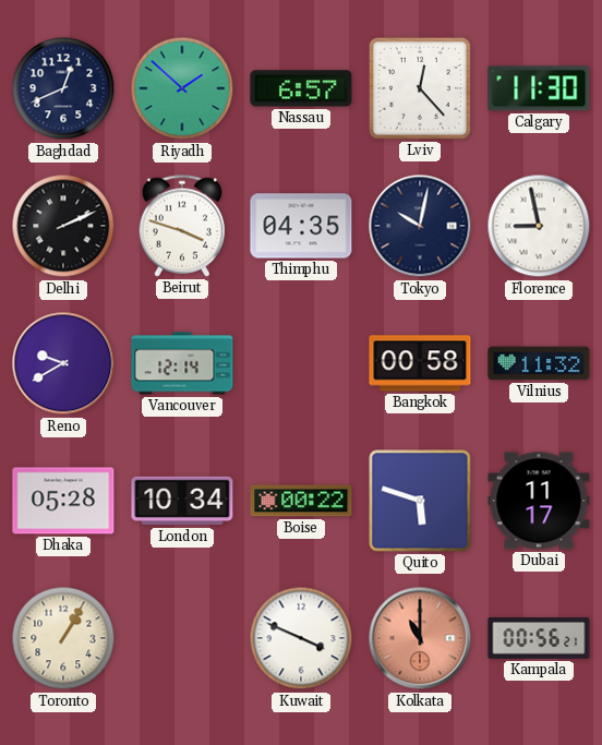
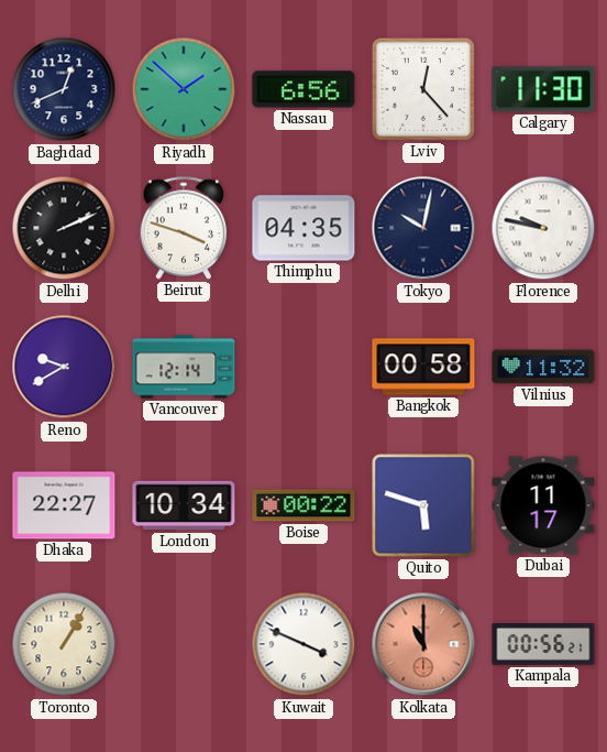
Nassau: 6:57 -> 6:56
Florence: 8:58 -> 9:47
Dhaka: 05:28 -> 22:27
